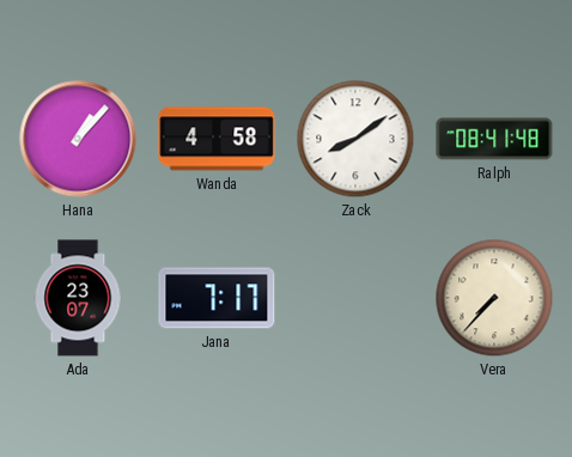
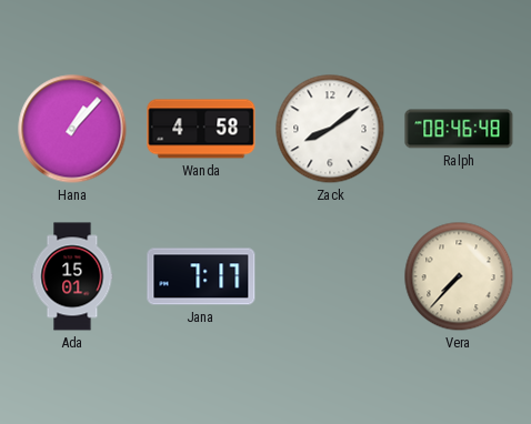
Ralph: 08:41 -> 08:46
Ada: 23:07 -> 15:01
